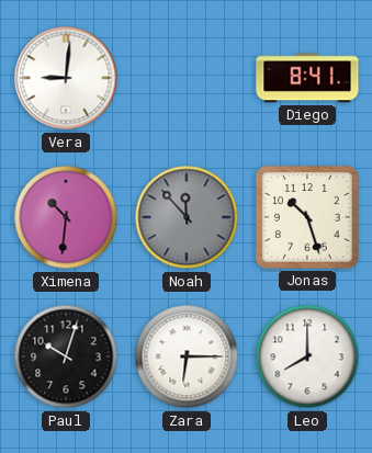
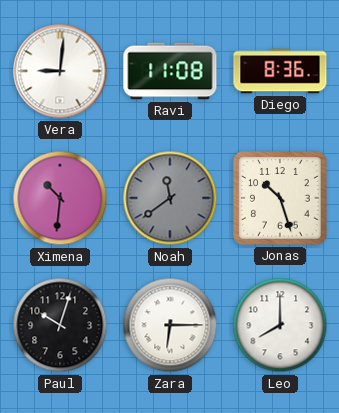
Ravi: none -> 11:08
Diego: 8:41 -> 8:36
Noah: 11:53 -> 11:39
